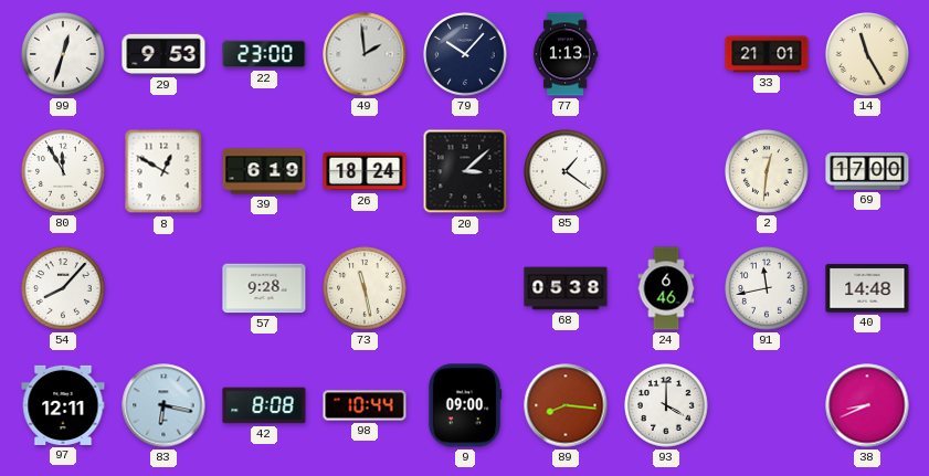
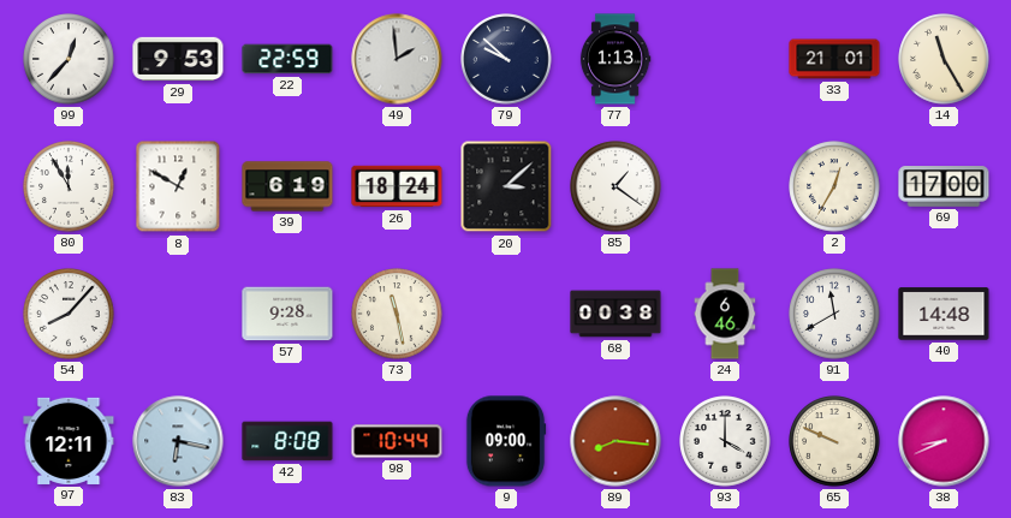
99: 12:33 -> 12:37
22: 23:00 -> 22:59
79: 10:07 -> 9:52
2: 12:31 -> 12:35
68: 05:38 -> 00:38
91: 11:43 -> 11:40
65: none -> 9:49
